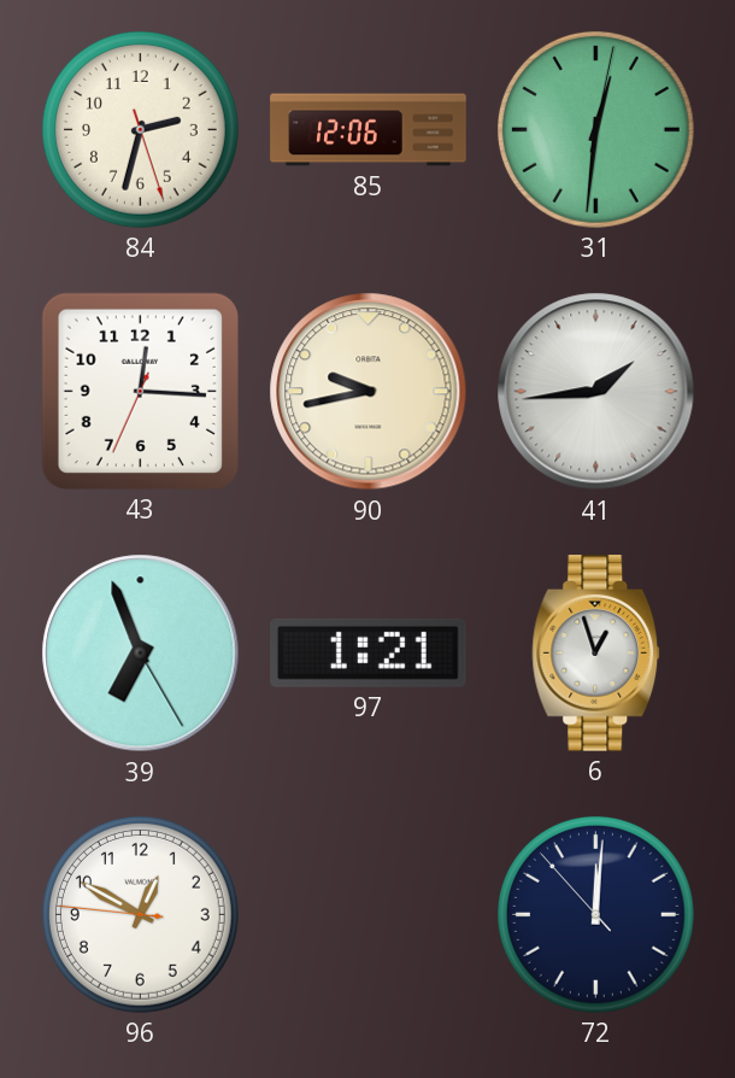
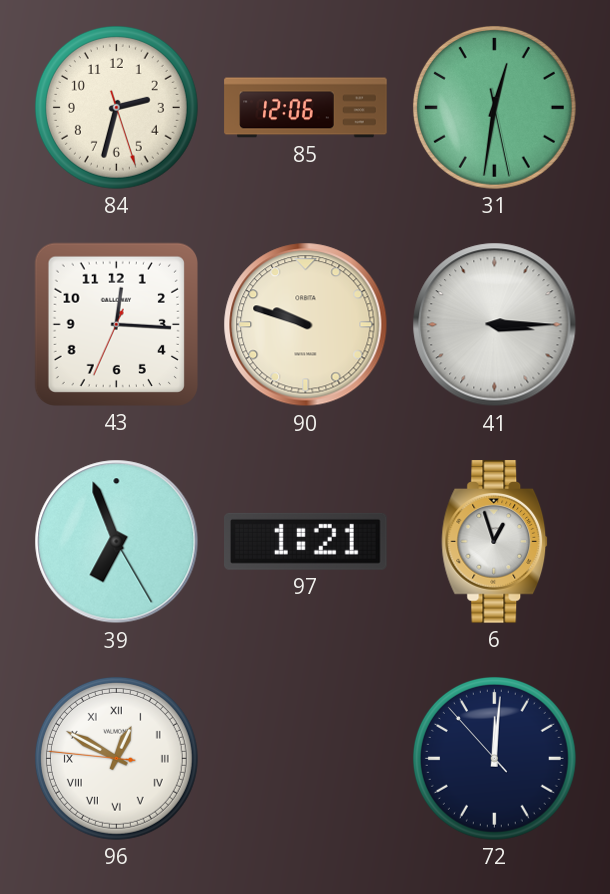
31: 12:31:02 -> 12:31:28
90: 9:43 -> 9:48
41: 1:44 -> 3:15
96 numerals: Arabic -> Roman
